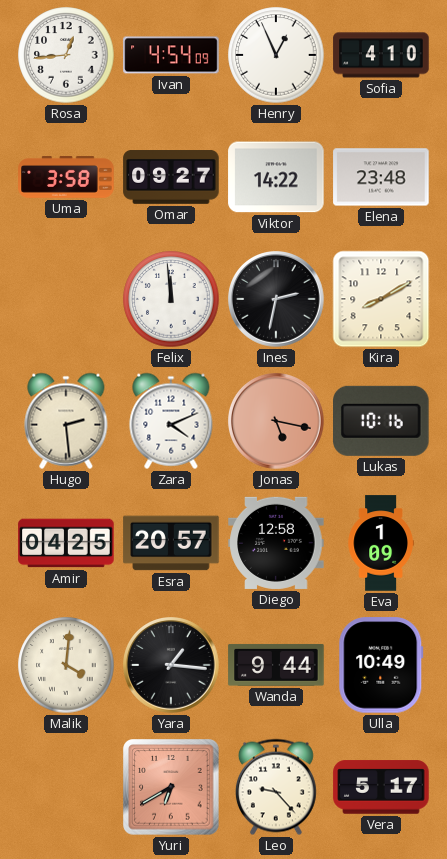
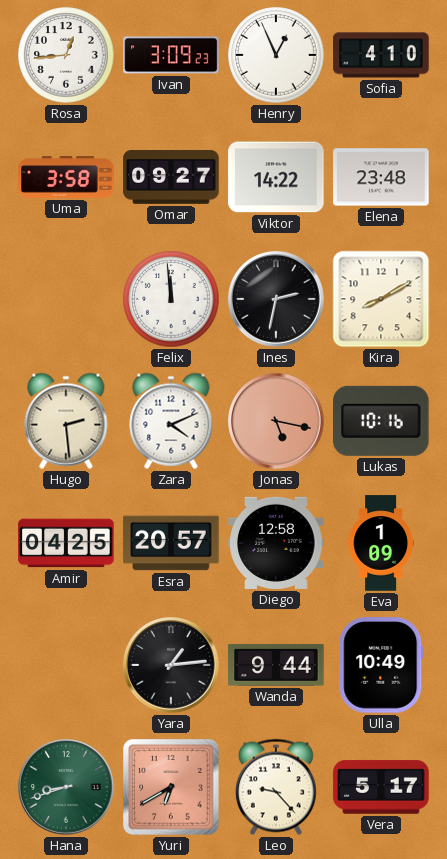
Ivan: 4:54 -> 3:09
Malik: 4:01 -> none
Yara: 1:16 -> 1:14
Hana: none -> 8:42
